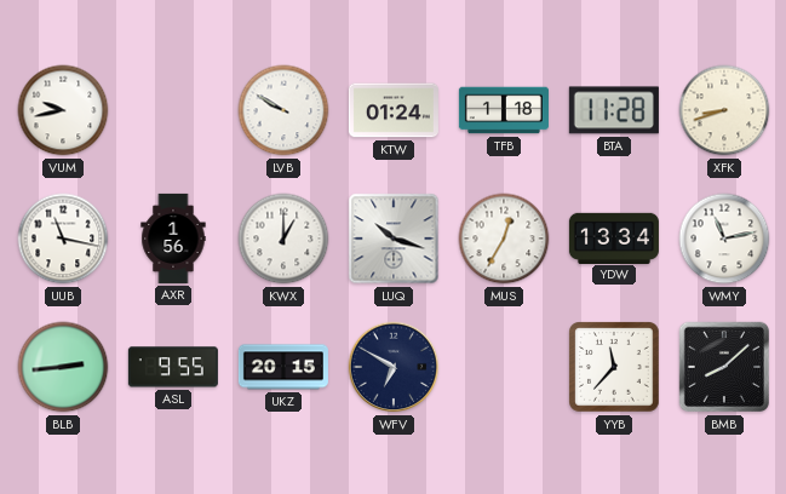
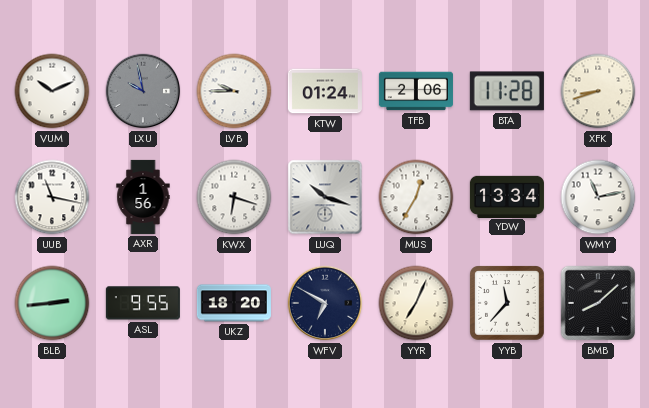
VUM: 9:43 -> 10:11
LXU: none -> 9:58
LVB: 9:50 -> 9:45
TFB: 1:18 -> 2:06
KWX: 1:00 -> 6:18
UKZ: 20:15 -> 18:20
YYR: none -> 7:04
